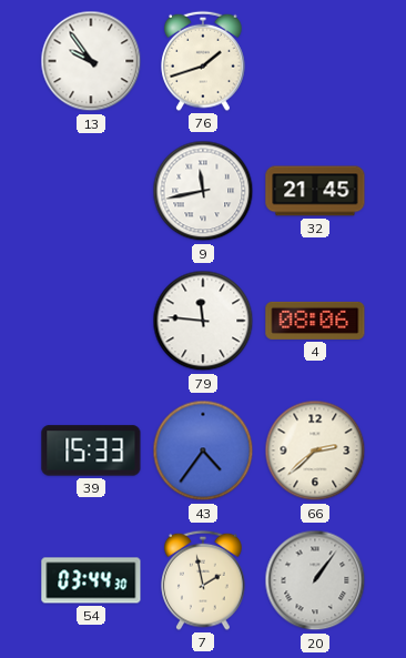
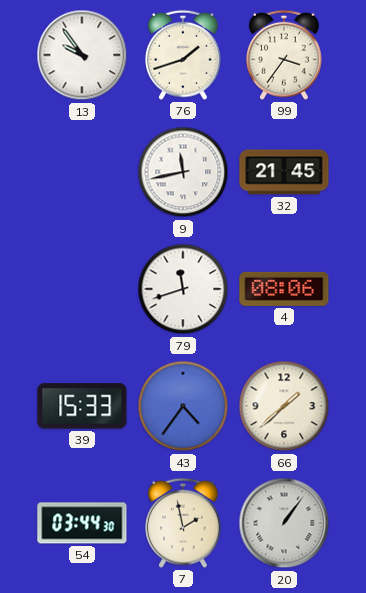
99: none -> 3:36
79: 11:46 -> 11:42
66: 2:38 -> 1:38
